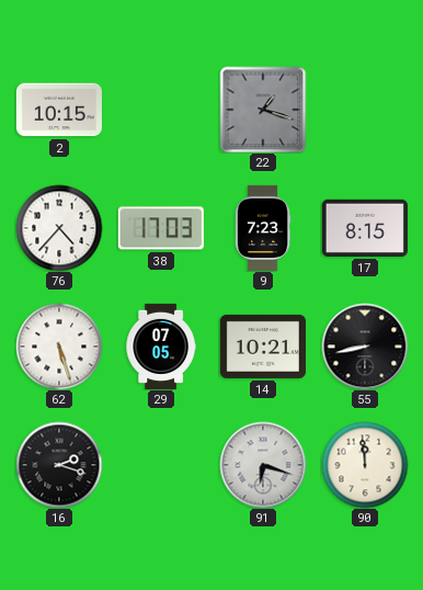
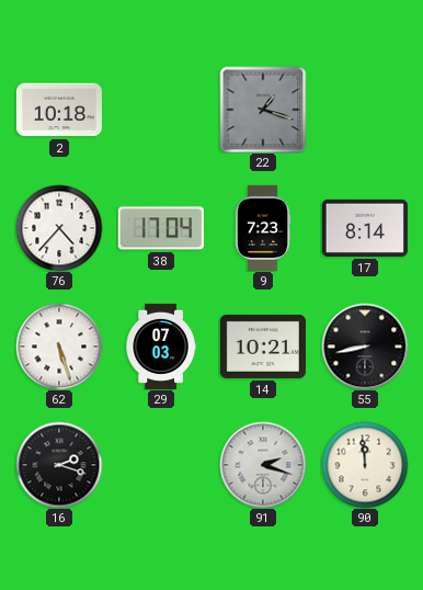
2: 10:15 -> 10:18
38: 17:03 -> 17:04
17: 8:15 -> 8:14
29: 07:05 -> 07:03
91: 6:18 -> 2:18
